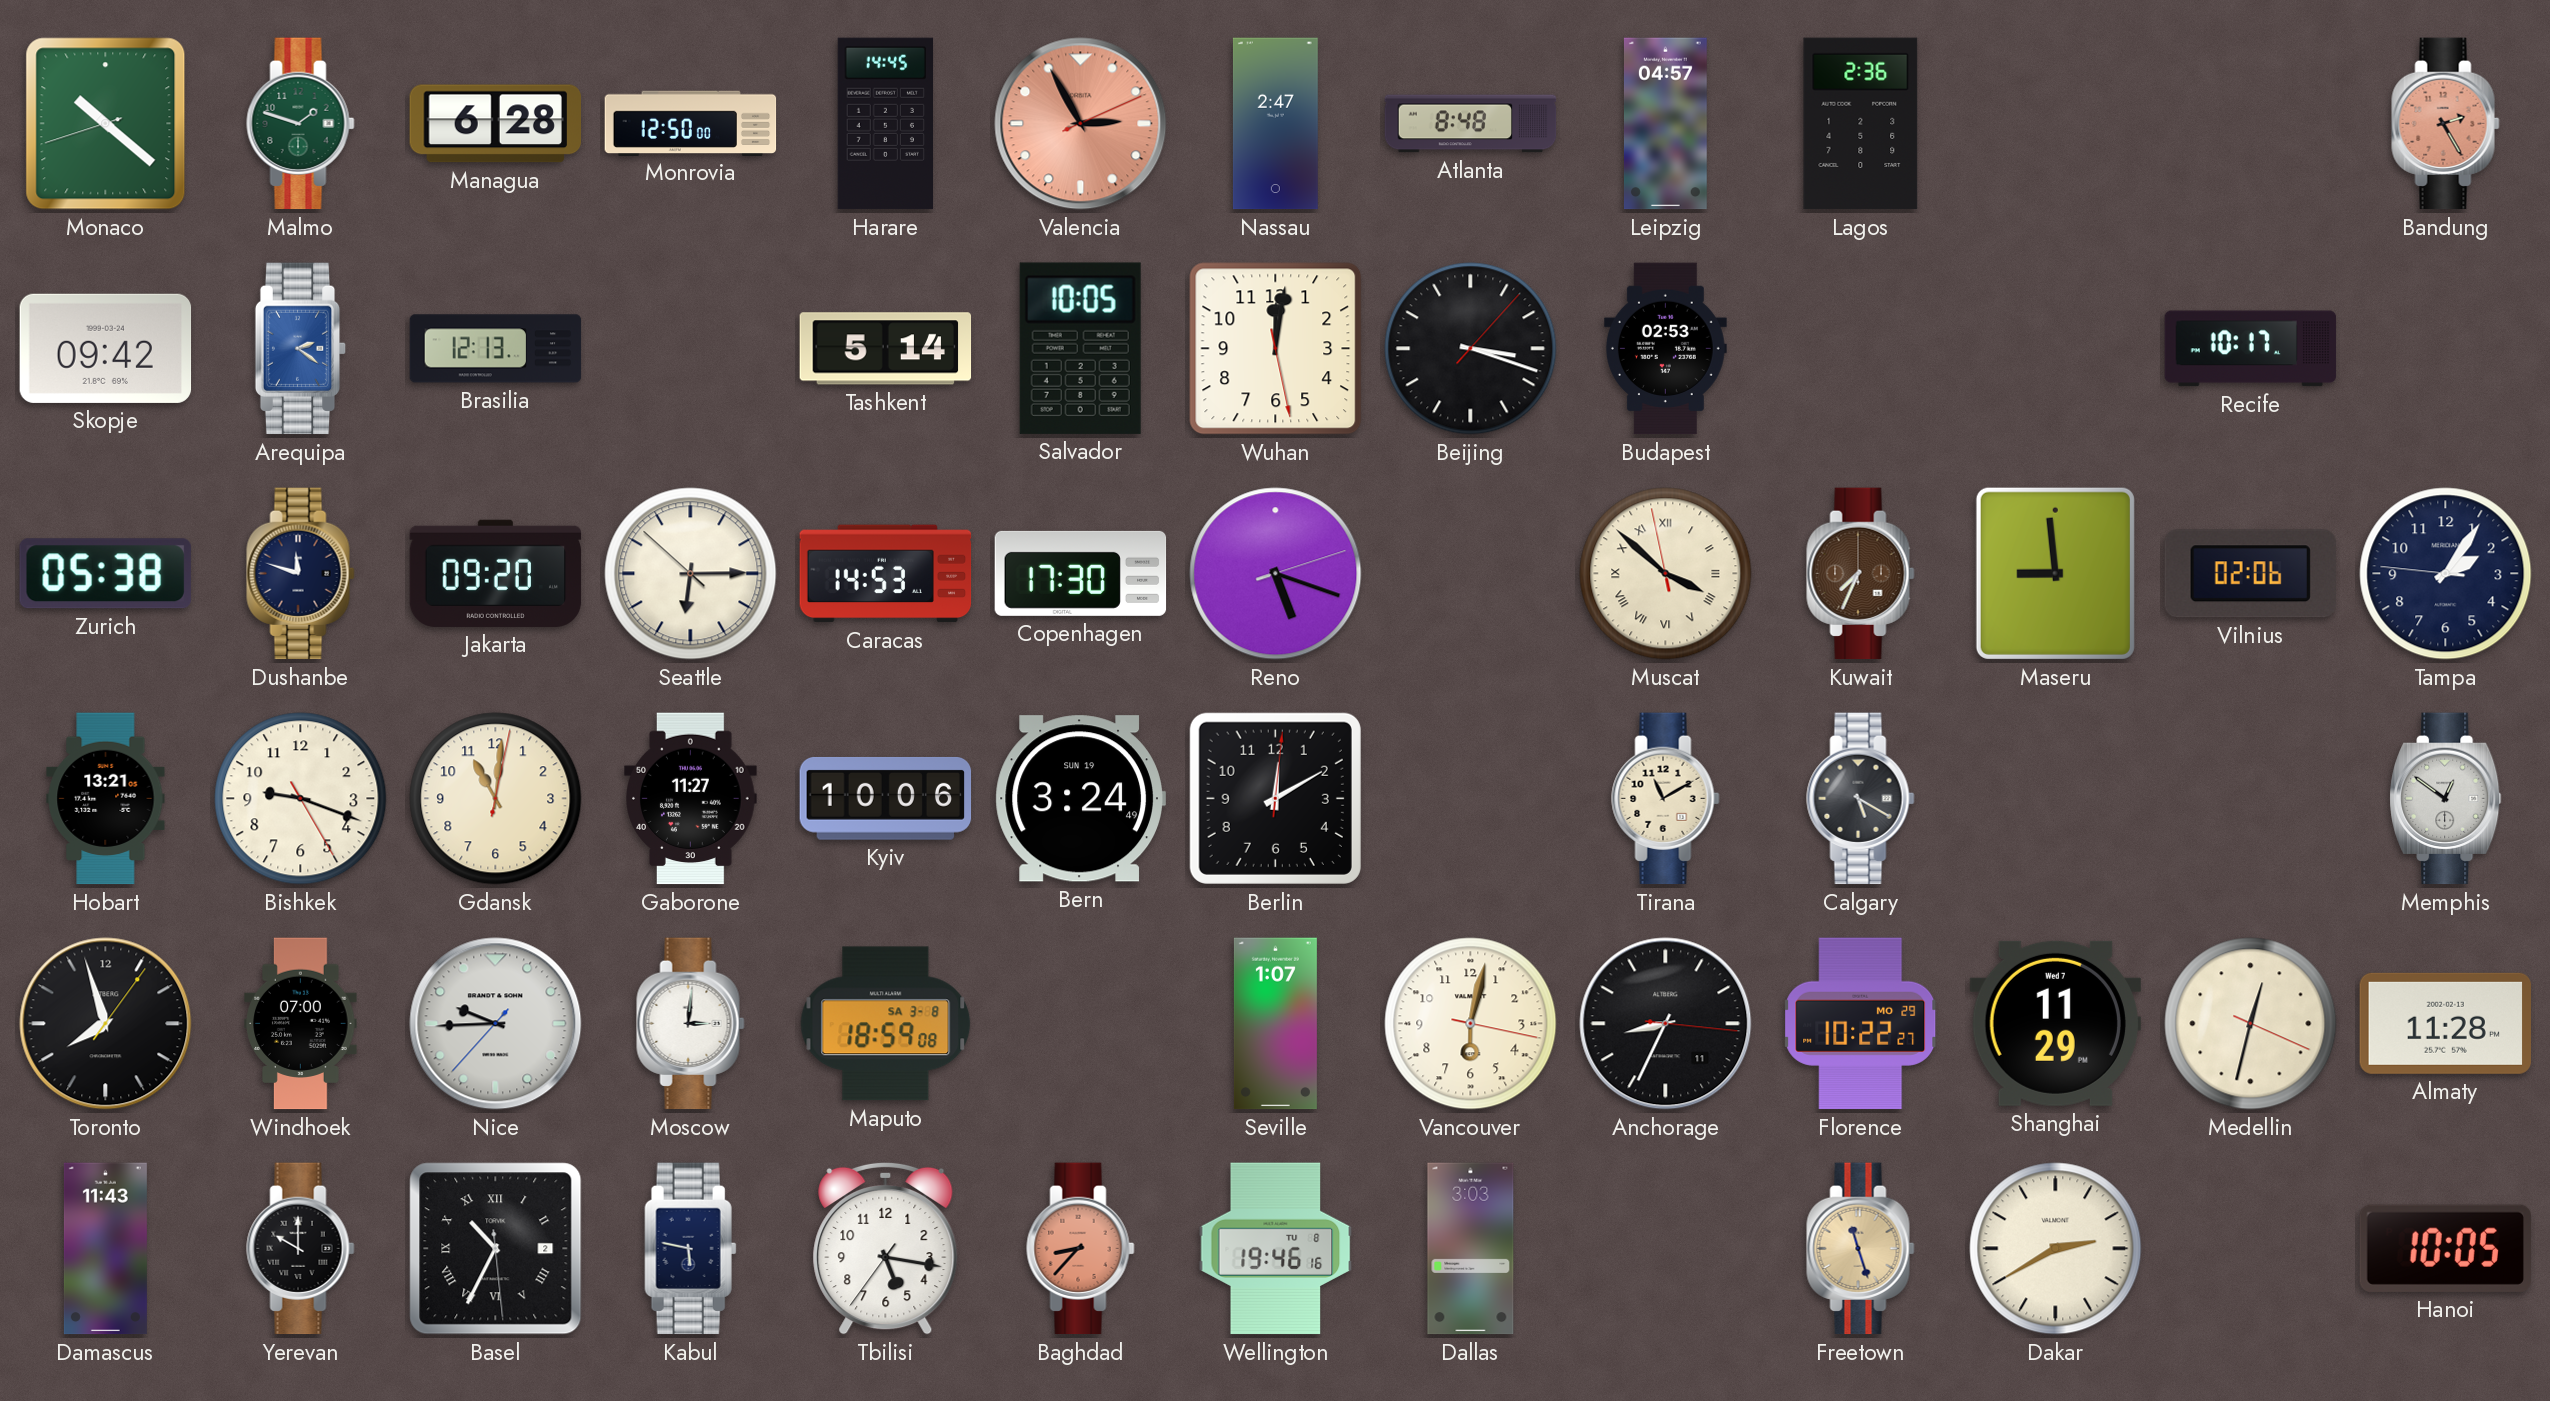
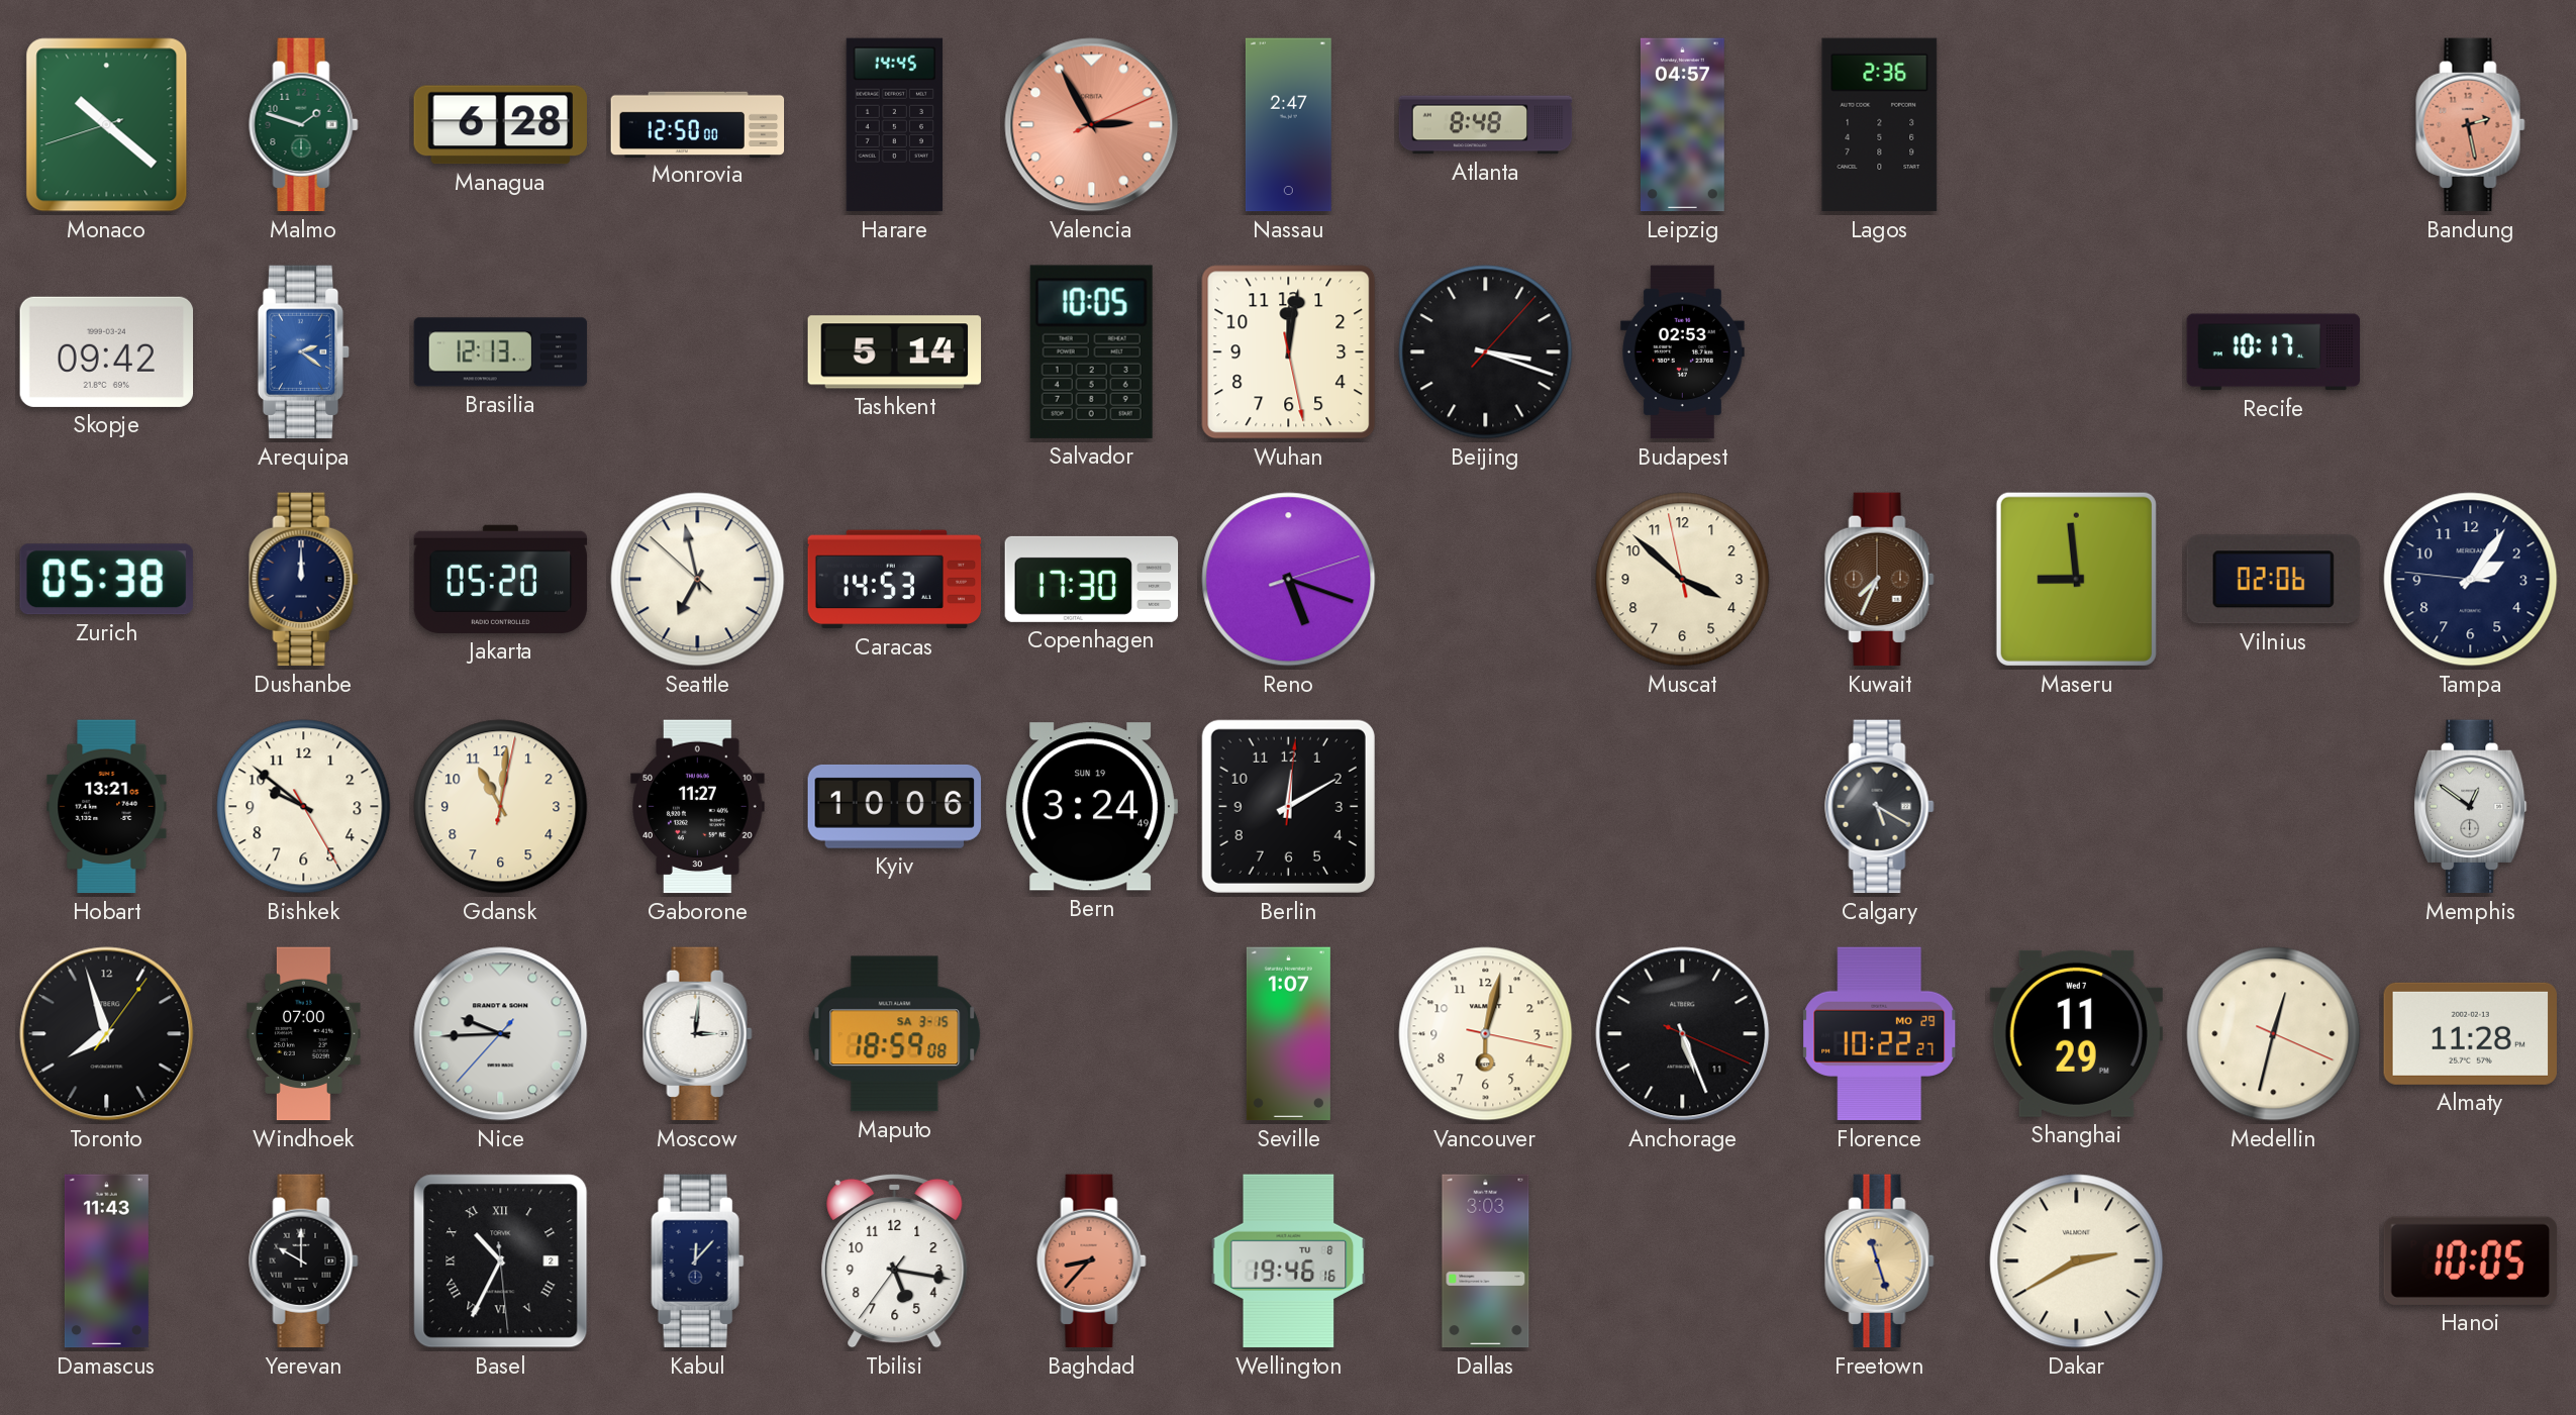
Bandung: 2:25 -> 2:28
Dushanbe: 11:48 -> 12:00
Jakarta: 09:20 -> 05:20
Seattle: 6:14 -> 6:57
Muscat numerals: Roman -> Arabic
Bishkek: 9:18 -> 9:51
Tirana: 11:10 -> none
Maputo date: SA 3-8 -> SA 3-15
Anchorage: 8:34 -> 5:26
Kabul: 5:47 -> 12:07
